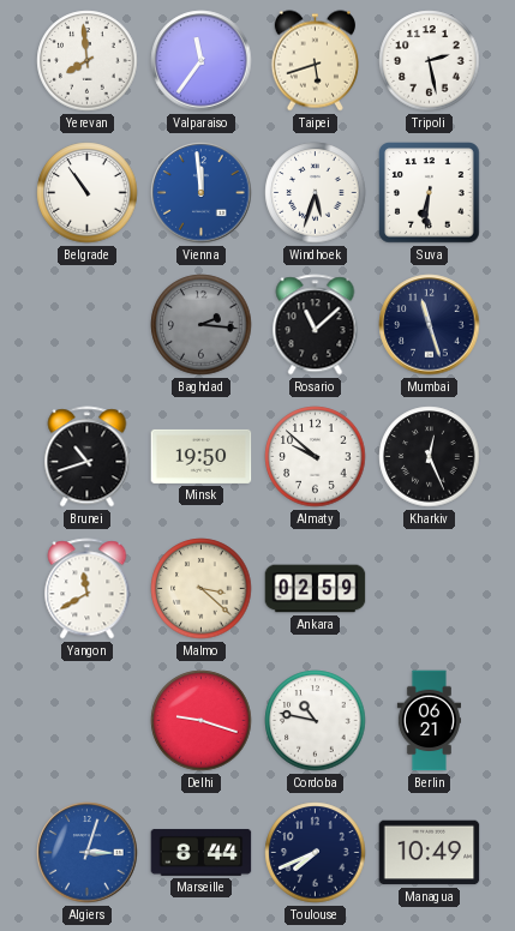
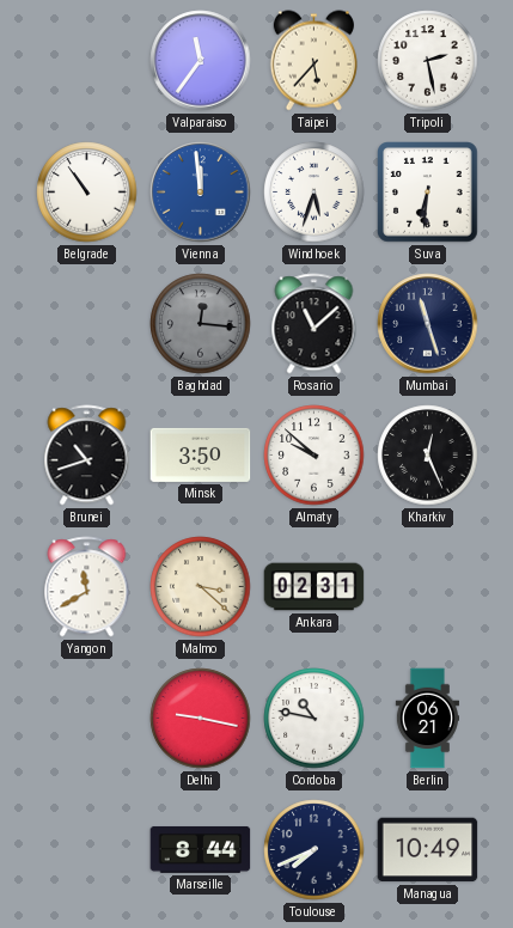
Yerevan: 7:59 -> none
Taipei: 5:42 -> 5:37
Baghdad: 2:16 -> 12:16
Minsk: 19:50 -> 3:50
Ankara: 02:59 -> 02:31
Delhi: 9:18 -> 9:17
Algiers: 3:03 -> none
